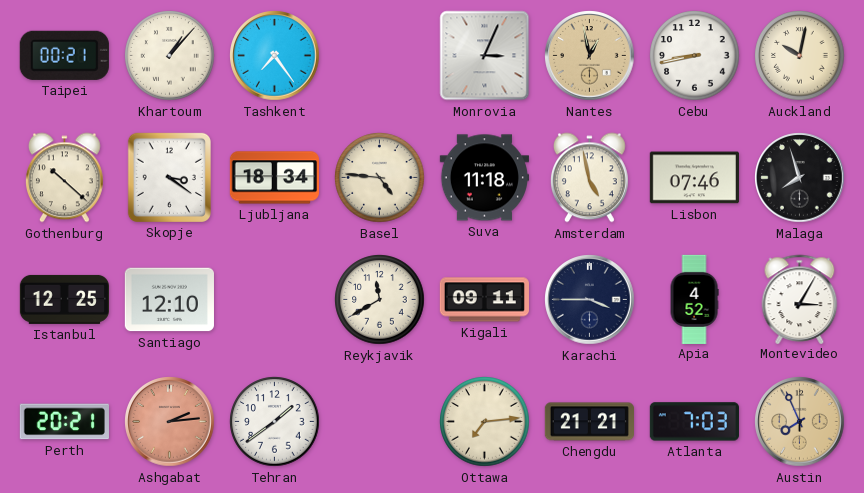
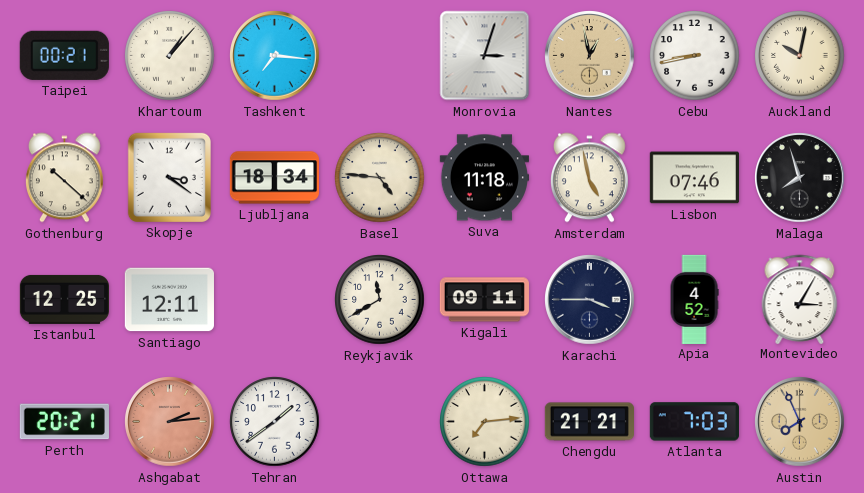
Tashkent: 7:24 -> 7:16
Monrovia: 3:04 -> 3:03
Santiago: 12:10 -> 12:11
